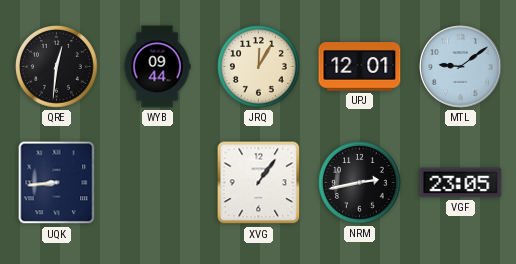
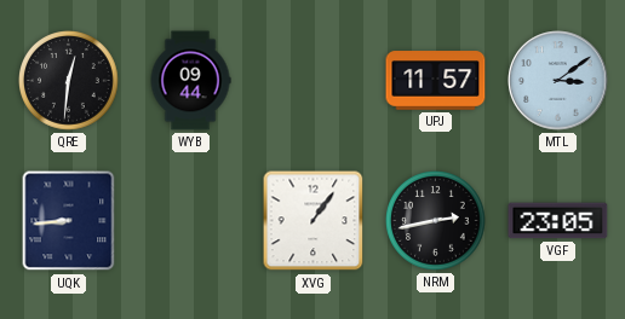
JRQ: 12:05 -> none
UPJ: 12:01 -> 11:57
MTL: 9:09 -> 3:09
